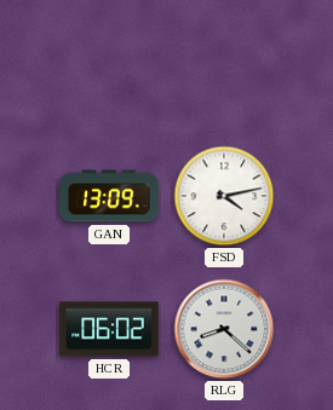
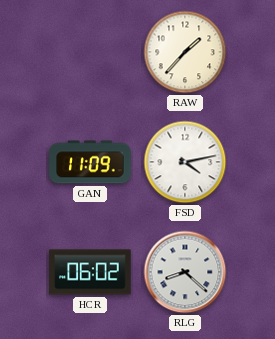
RAW: none -> 1:37
GAN: 13:09 -> 11:09
